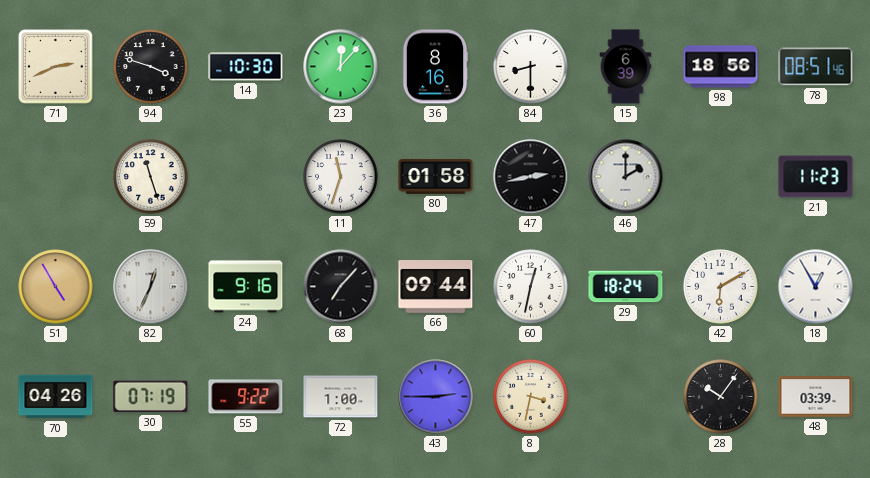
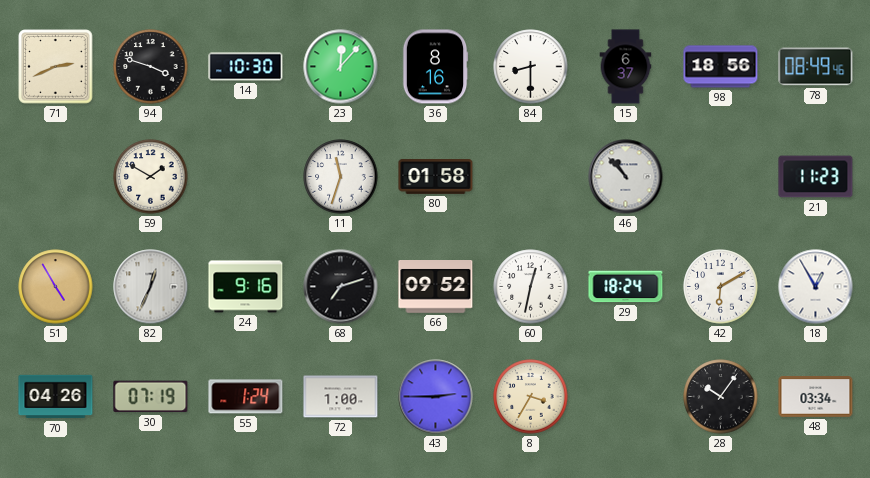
15: 6:39 -> 6:37
78: 08:51 -> 08:49
59: 11:27 -> 1:50
47: 2:43 -> none
46: 2:00 -> 10:53
68: 7:07 -> 7:12
66: 09:44 -> 09:52
55: 9:22 -> 1:24
8: 3:32 -> 3:35
48: 03:39 -> 03:34
